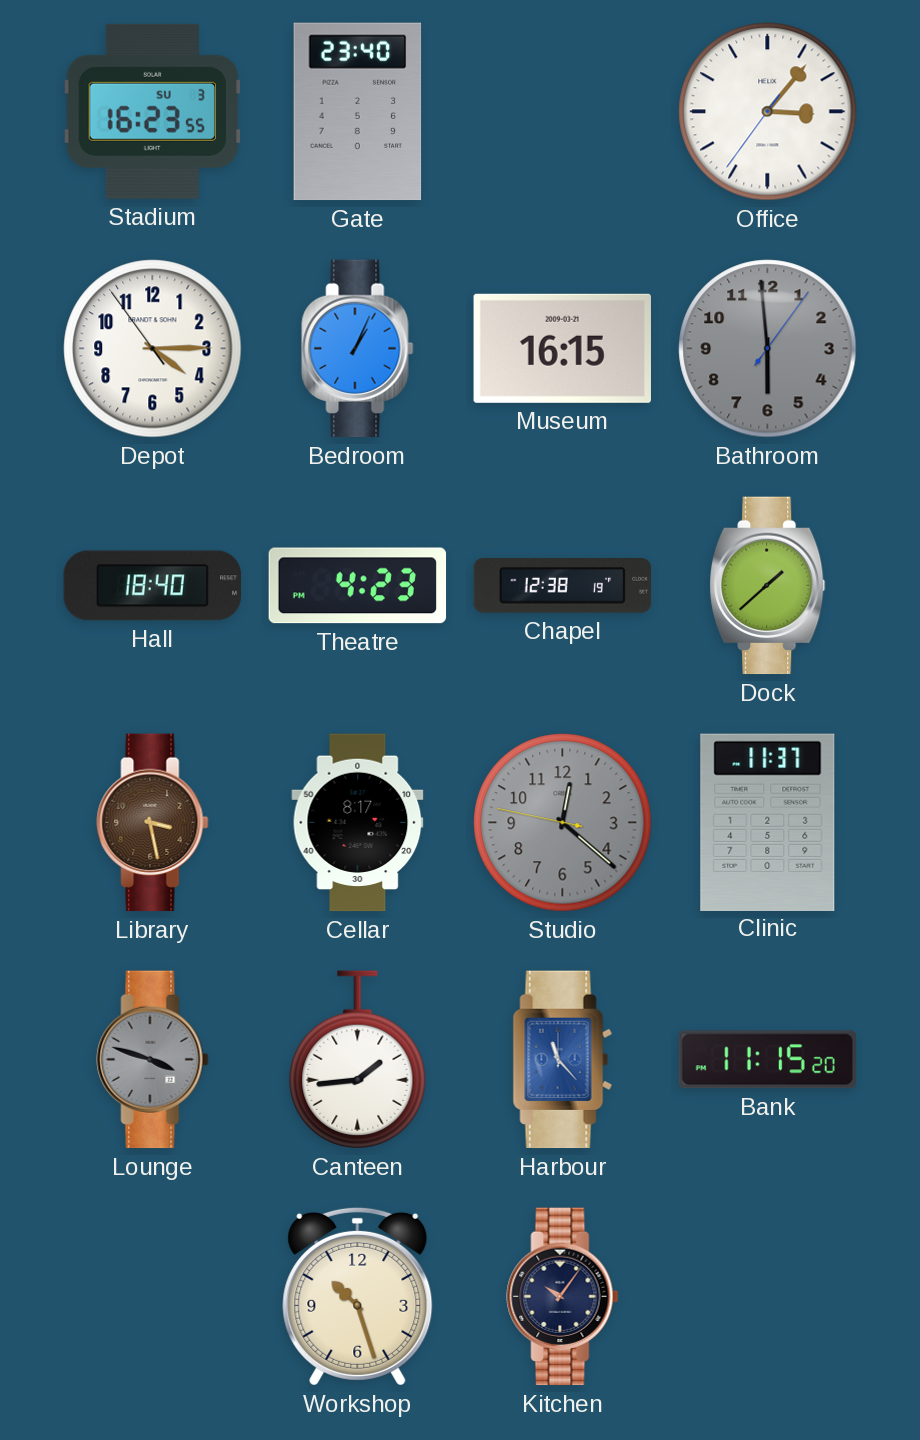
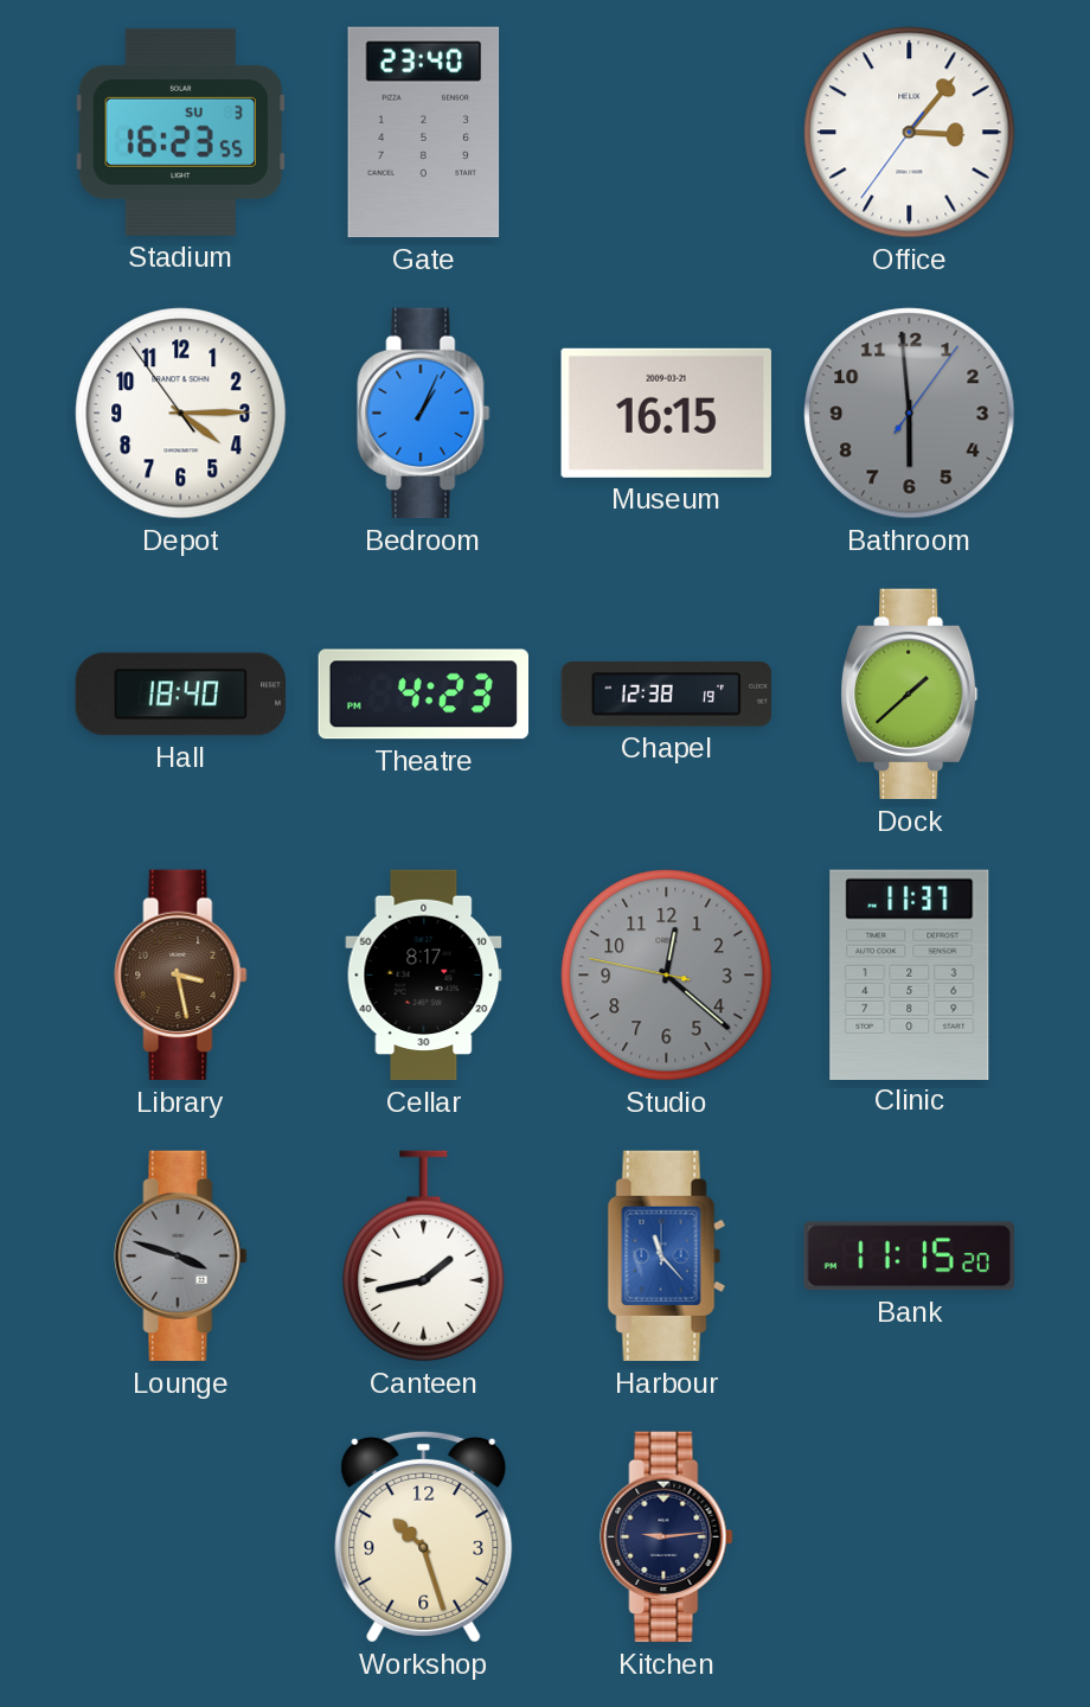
Canteen: 1:44 -> 1:43
Kitchen: 10:06 -> 9:14
